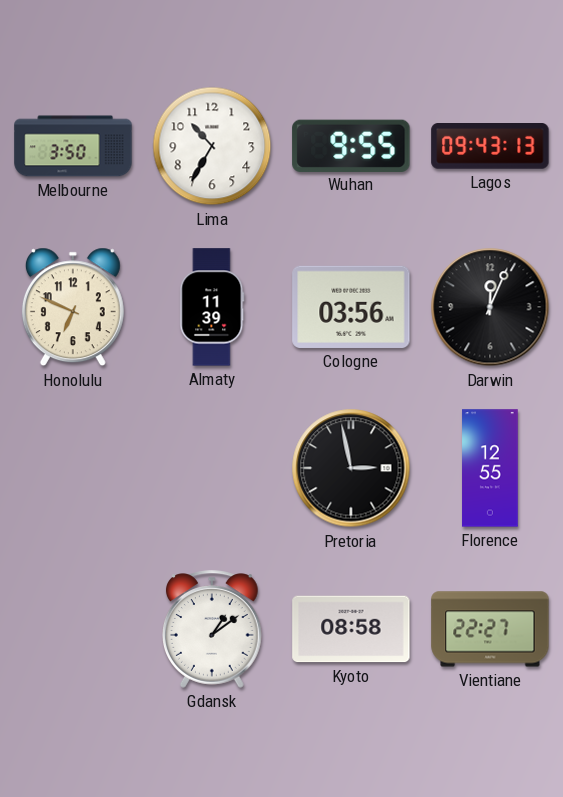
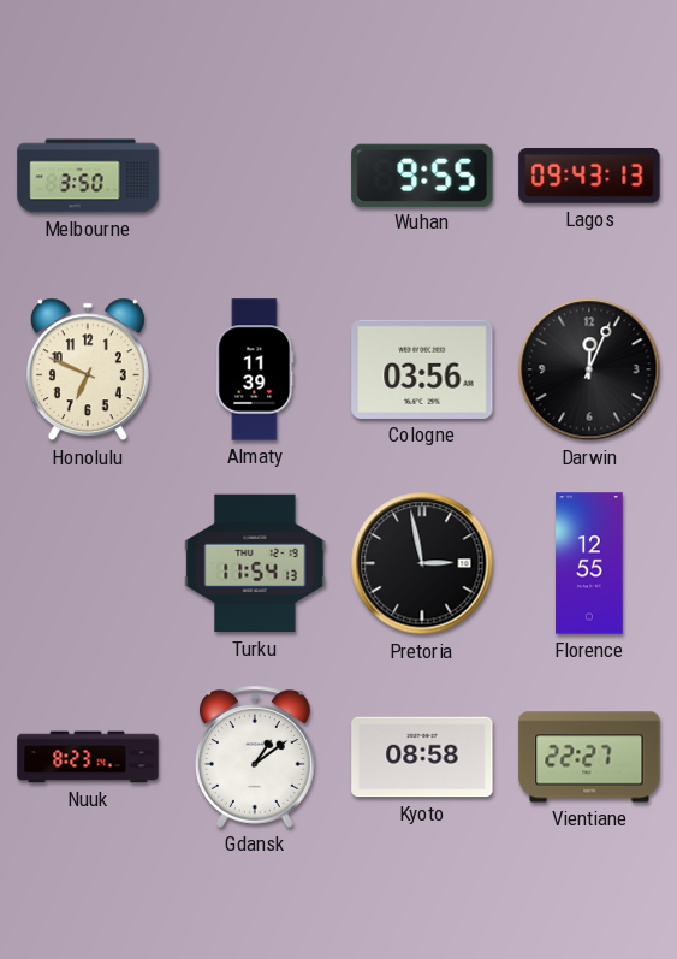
Lima: 10:35 -> none
Turku: none -> 11:54
Nuuk: none -> 8:23
